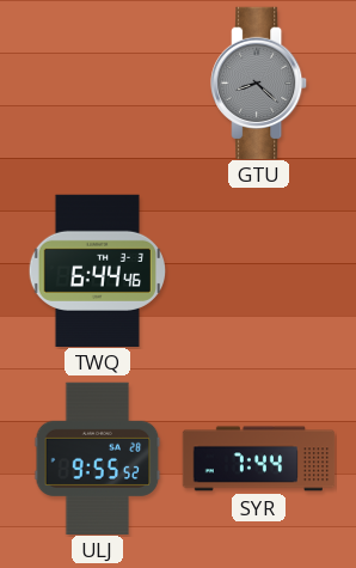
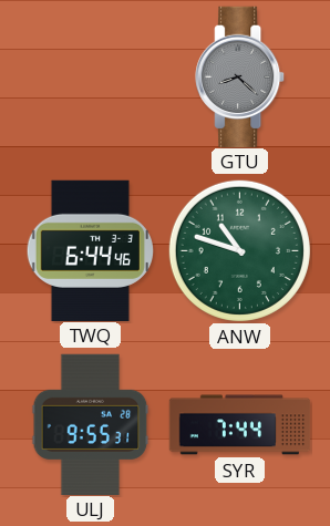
ANW: none -> 10:48
ULJ: 9:55:52 -> 9:55:31
